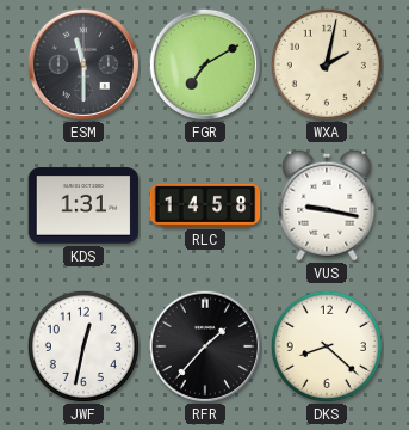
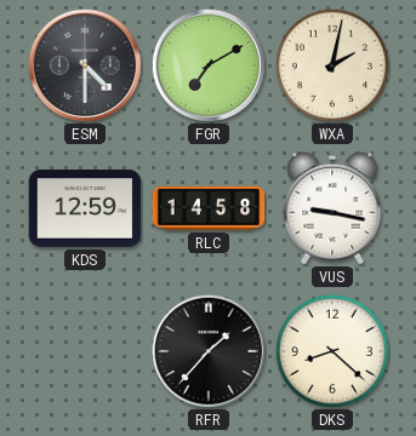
ESM: 11:30 -> 4:30
KDS: 1:31 -> 12:59
JWF: 12:32 -> none
